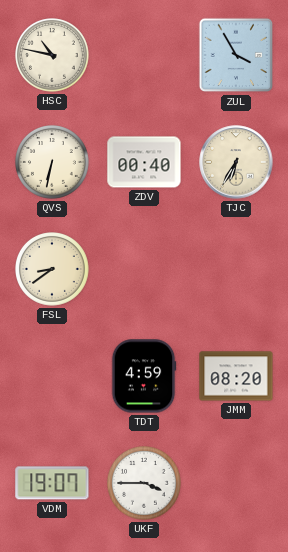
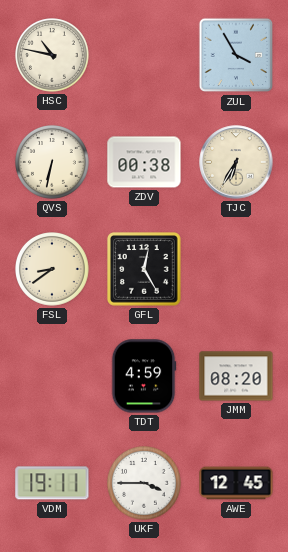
ZDV: 00:40 -> 00:38
GFL: none -> 12:25
VDM: 19:07 -> 19:11
AWE: none -> 12:45
